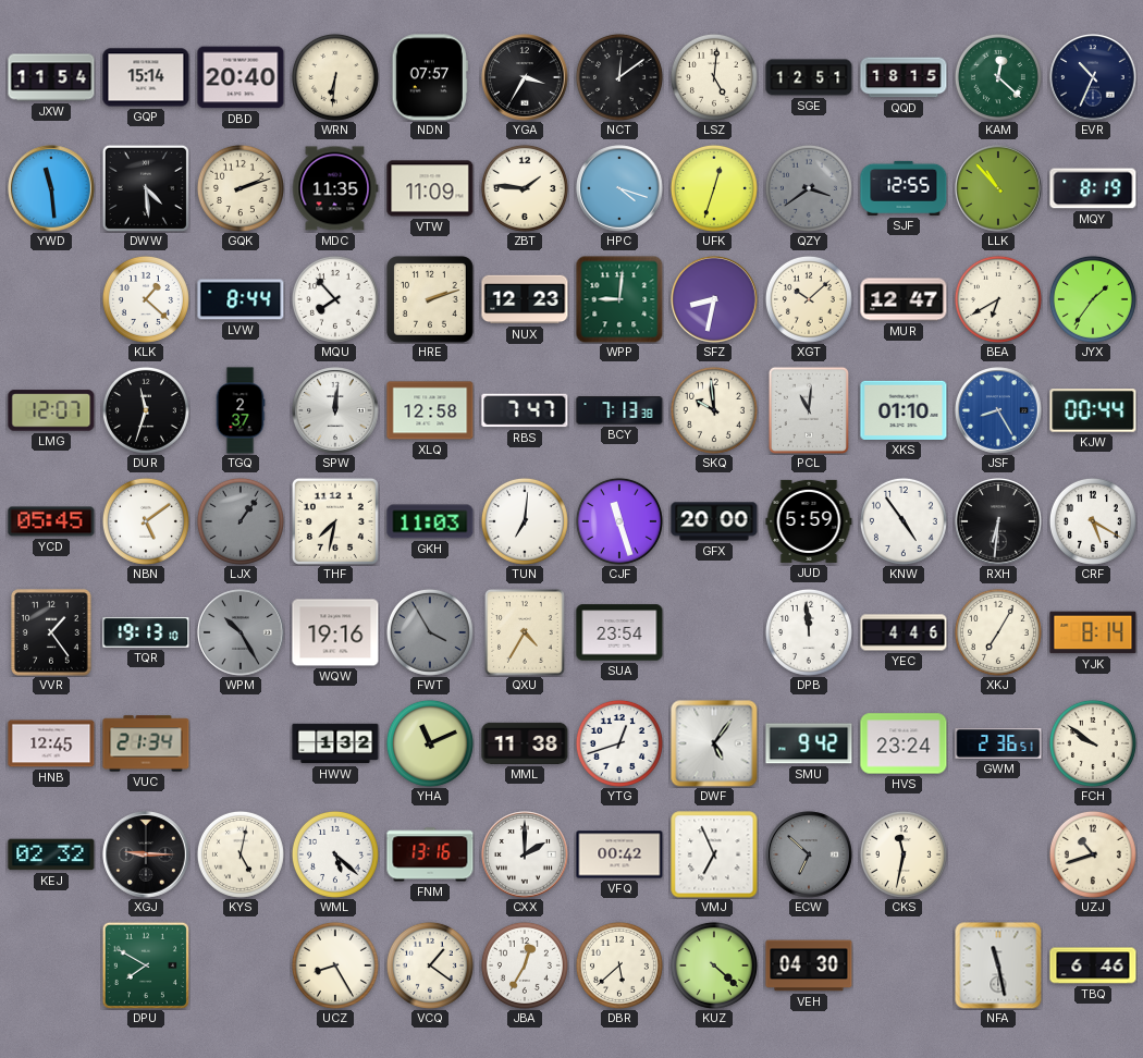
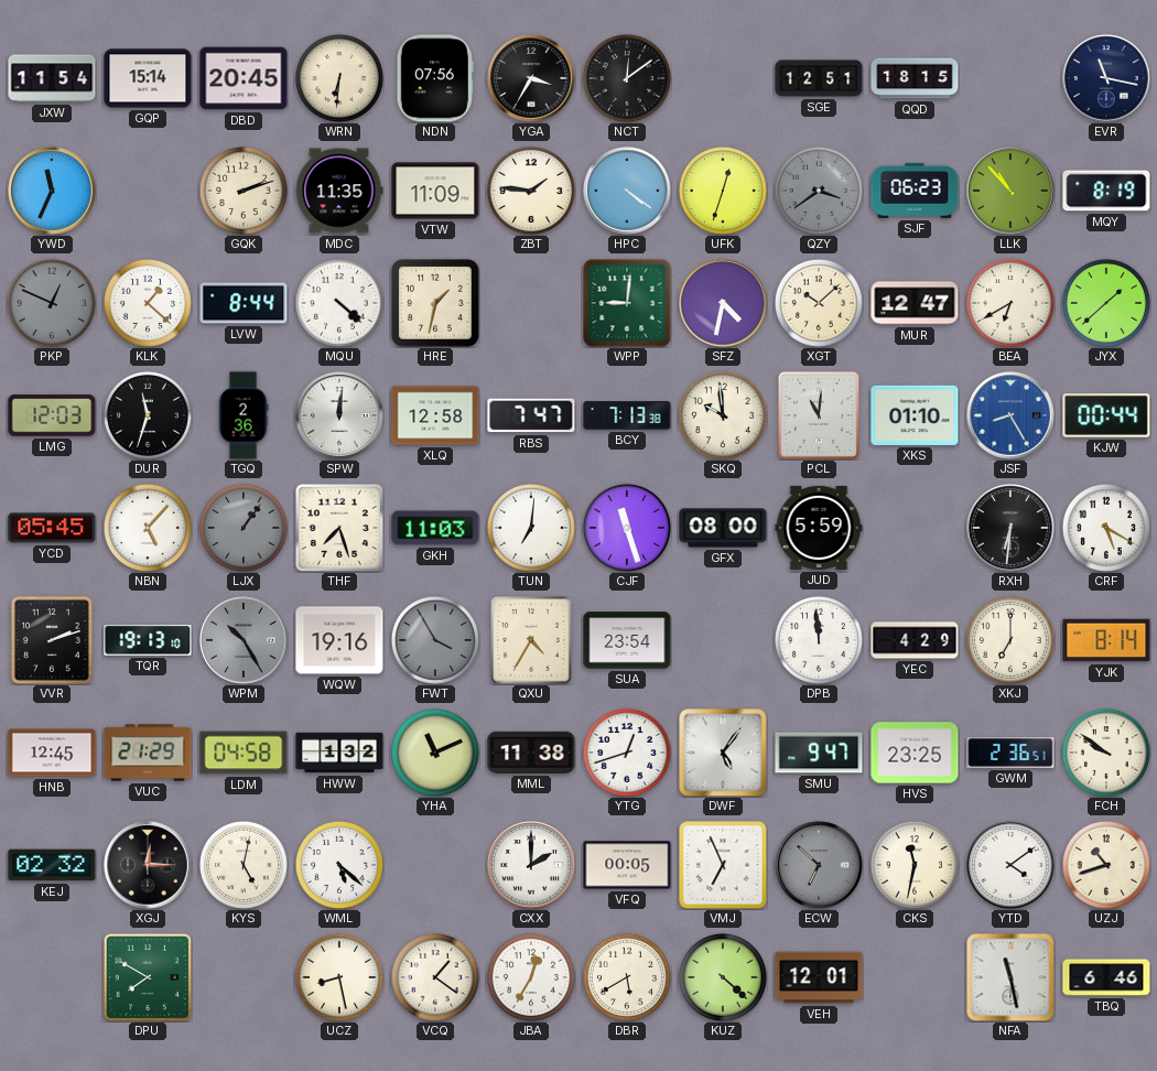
DBD: 20:40 -> 20:45
NDN: 07:57 -> 07:56
LSZ: 5:01 -> none
KAM: 12:22 -> none
EVR: 10:34 -> 11:17
YWD: 11:29 -> 11:34
DWW: 4:29 -> none
HPC: 4:18 -> 4:21
SJF: 12:55 -> 06:23
PKP: none -> 12:49
MQU: 7:53 -> 4:22
HRE: 2:12 -> 1:32
NUX: 12:23 -> none
SFZ: 8:32 -> 4:32
JYX: 1:36 -> 1:38
LMG: 12:07 -> 12:03
TGQ: 2:37 -> 2:36
NBN: 5:09 -> 5:07
THF: 7:32 -> 7:27
GFX: 20:00 -> 08:00
KNW: 4:54 -> none
VVR: 1:24 -> 2:12
YEC: 4:46 -> 4:29
XKJ: 7:05 -> 7:00
VUC: 21:34 -> 21:29
LDM: none -> 04:58
SMU: 9:42 -> 9:47
HVS: 23:24 -> 23:25
XGJ: 9:15 -> 12:15
FNM: 13:16 -> none
VFQ: 00:42 -> 00:05
YTD: none -> 4:09
UCZ: 8:25 -> 8:28
DBR: 5:38 -> 5:40
VEH: 04:30 -> 12:01
